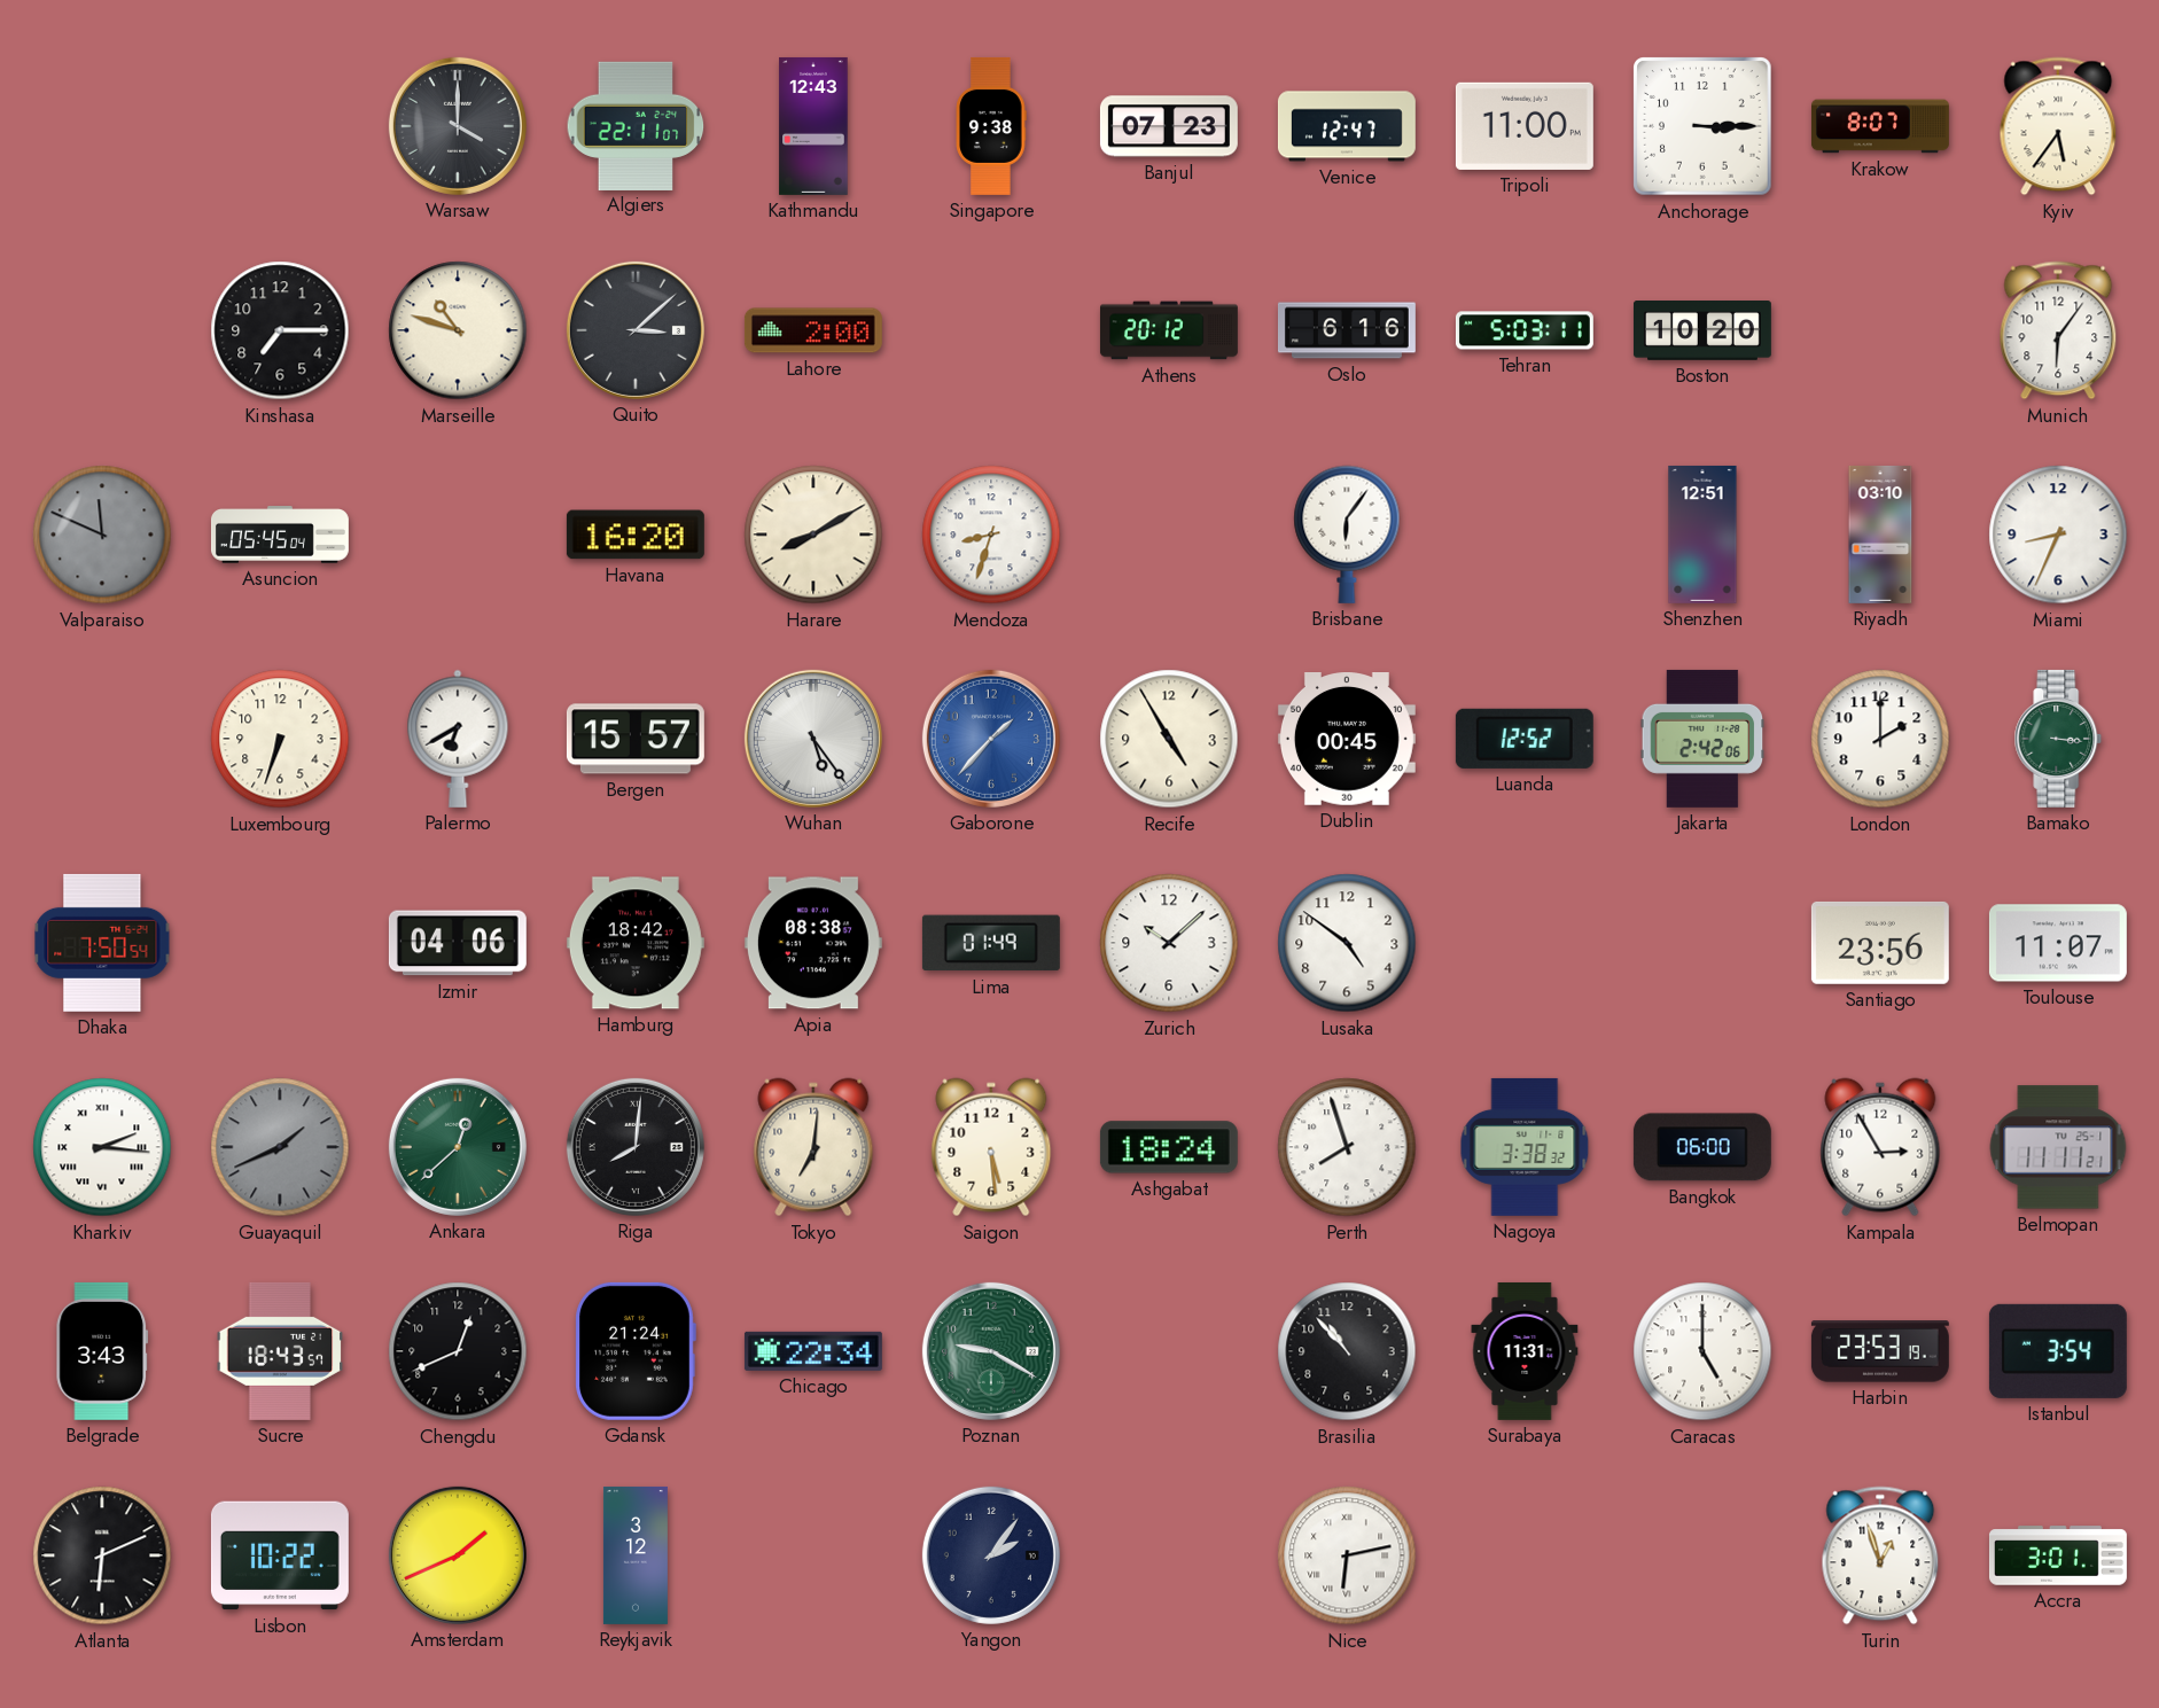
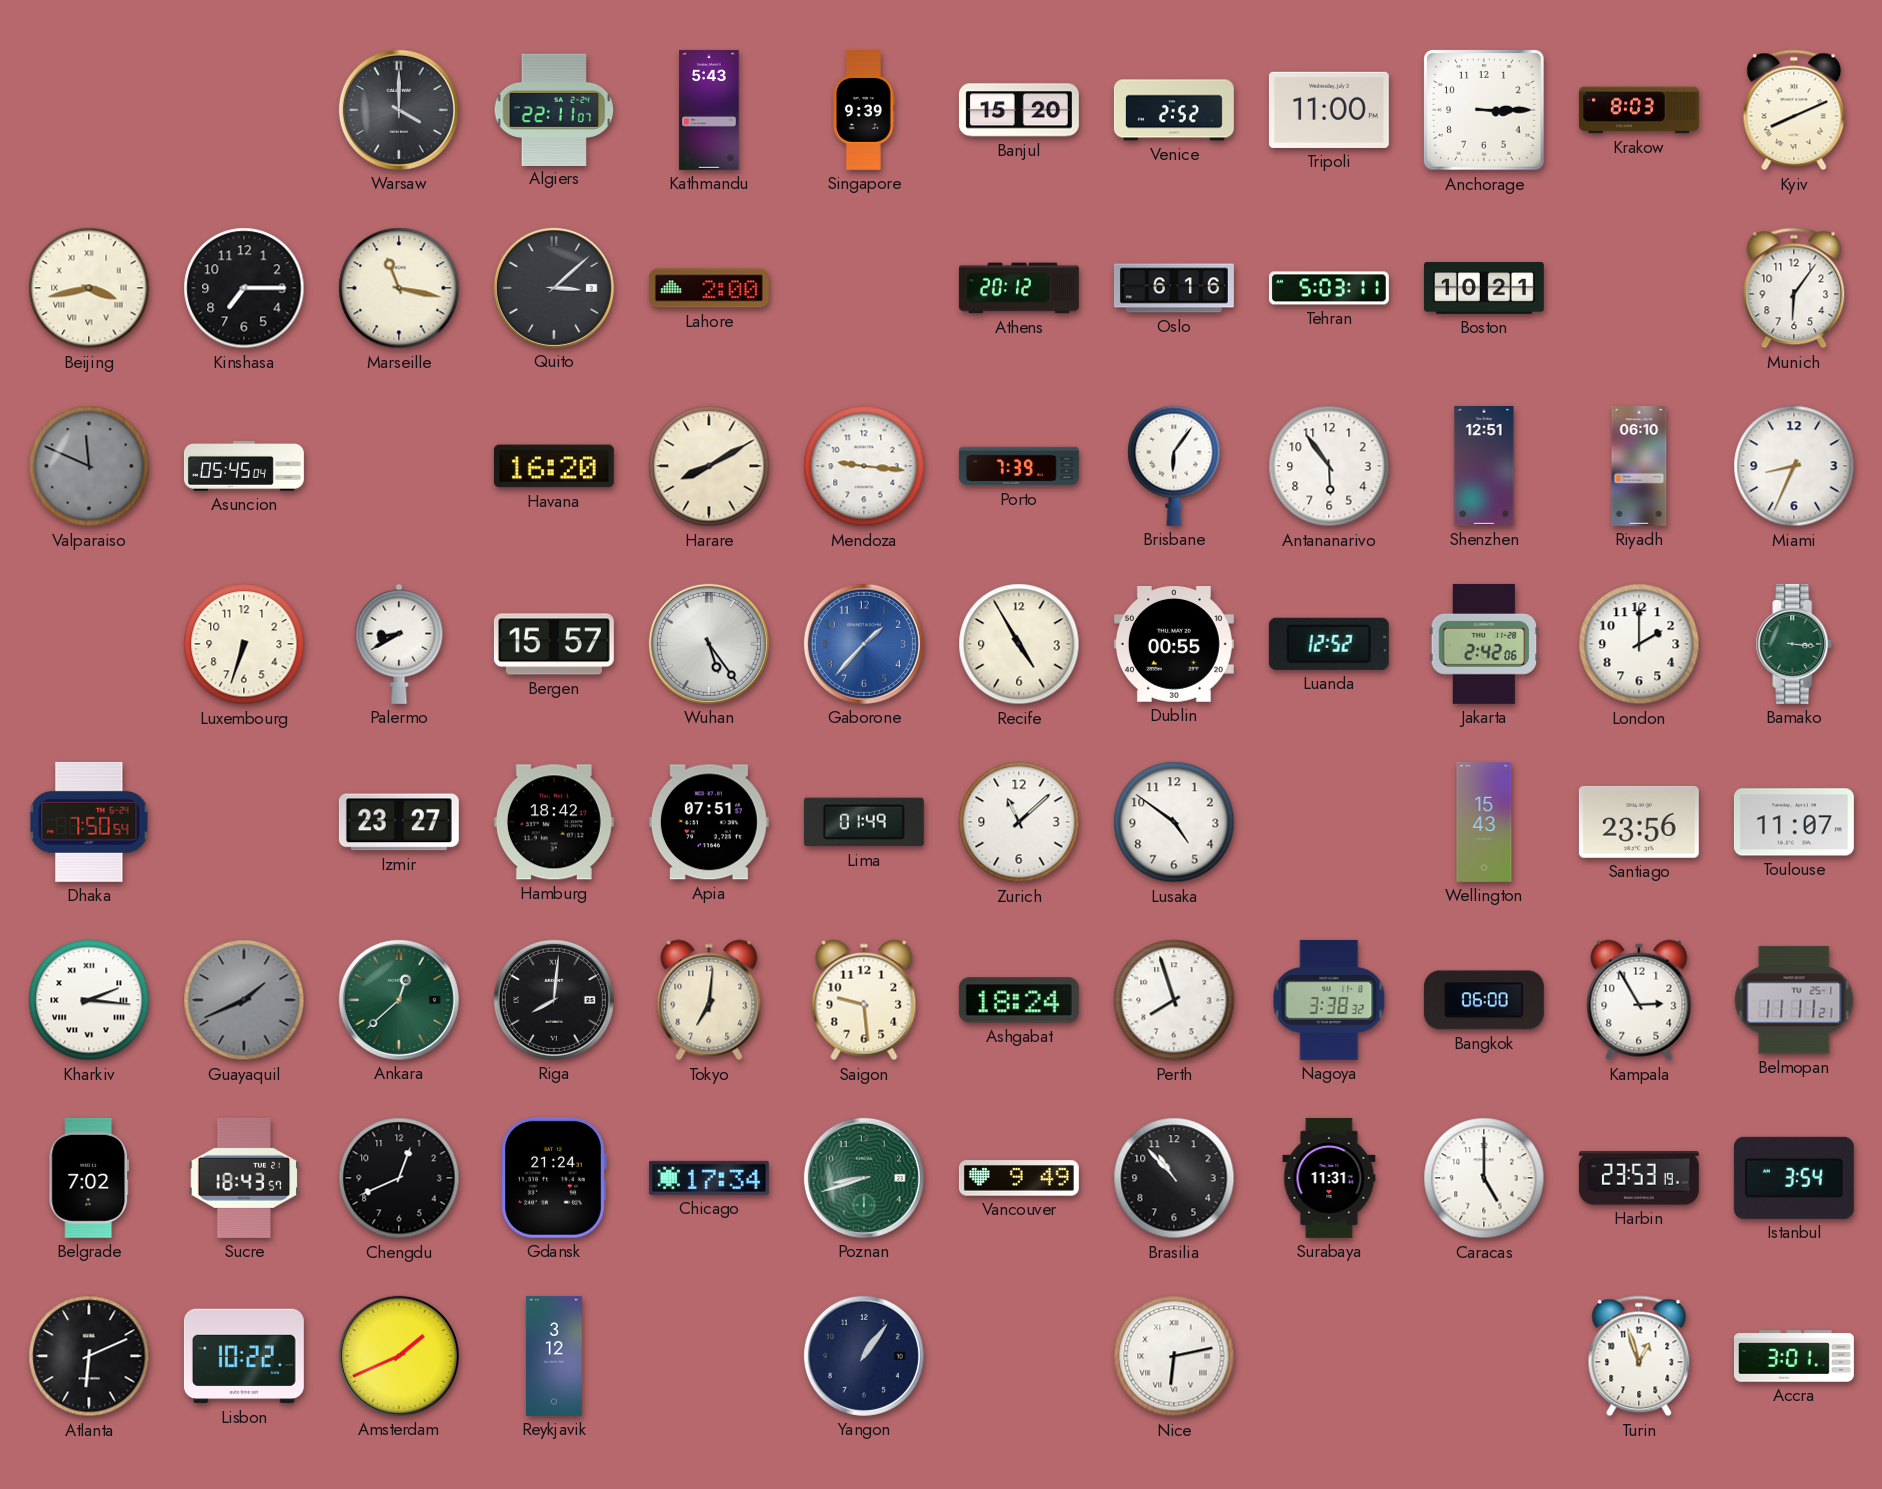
Kathmandu: 12:43 -> 5:43
Singapore: 9:38 -> 9:39
Banjul: 07:23 -> 15:20
Venice: 12:47 -> 2:52
Krakow: 8:07 -> 8:03
Kyiv: 5:36 -> 8:11
Beijing: none -> 3:43
Marseille: 10:48 -> 11:17
Boston: 10:20 -> 10:21
Mendoza: 8:33 -> 9:16
Porto: none -> 7:39
Antananarivo: none -> 5:54
Riyadh: 03:10 -> 06:10
Palermo: 6:40 -> 8:40
Dublin: 00:45 -> 00:55
Izmir: 04:06 -> 23:27
Apia: 08:38 -> 07:51
Zurich: 10:08 -> 11:08
Wellington: none -> 15:43
Saigon: 5:29 -> 9:29
Belgrade: 3:43 -> 7:02
Chicago: 22:34 -> 17:34
Poznan: 9:20 -> 8:42
Vancouver: none -> 9:49
Yangon: 2:06 -> 1:06
